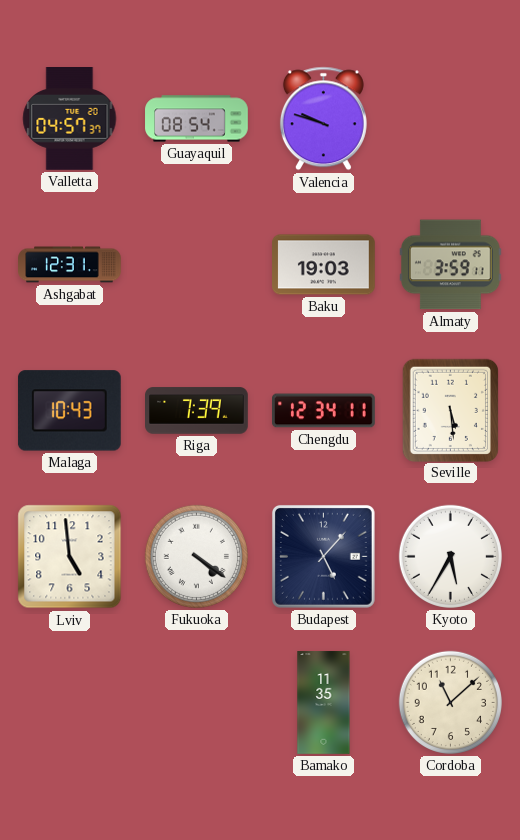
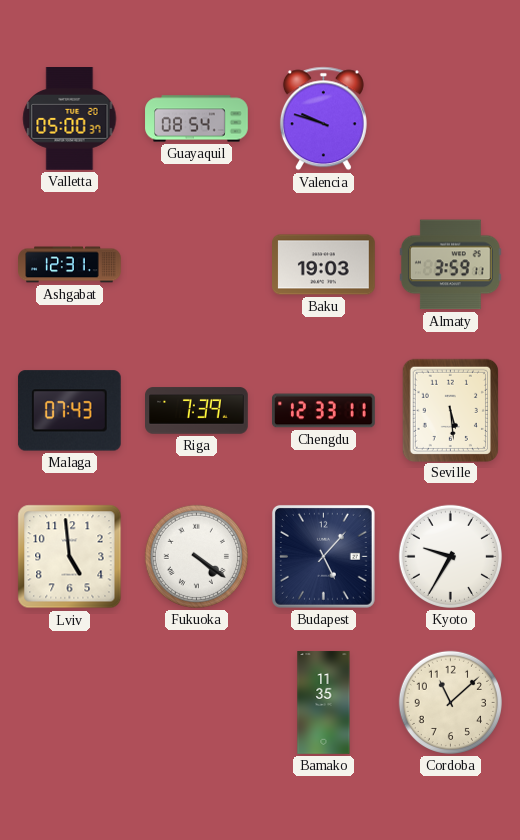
Valletta: 04:57 -> 05:00
Malaga: 10:43 -> 07:43
Chengdu: 12:34 -> 12:33
Kyoto: 5:35 -> 9:35
